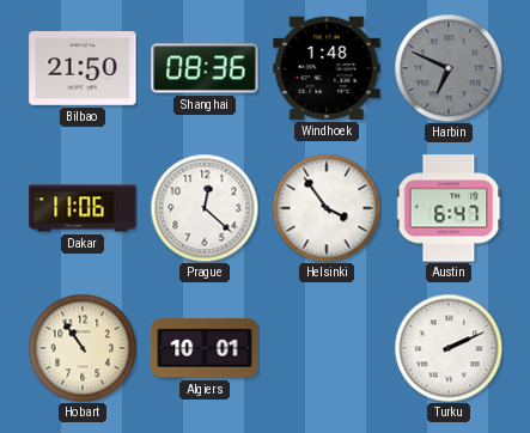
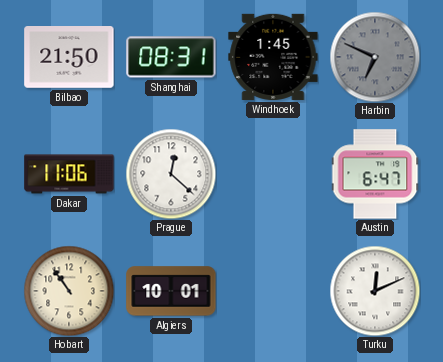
Shanghai: 08:36 -> 08:31
Windhoek: 1:48 -> 1:45
Helsinki: 3:54 -> none
Turku: 2:11 -> 12:11
